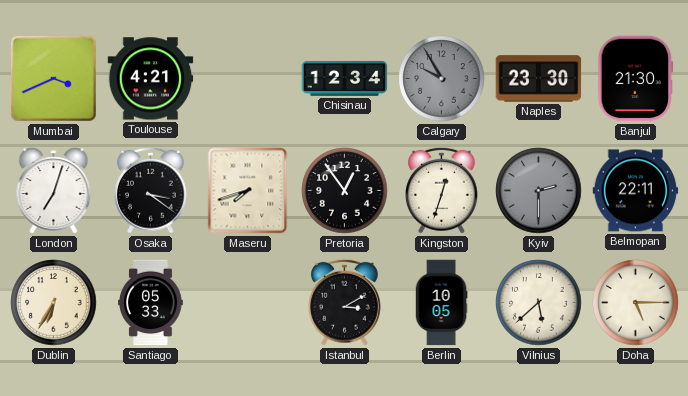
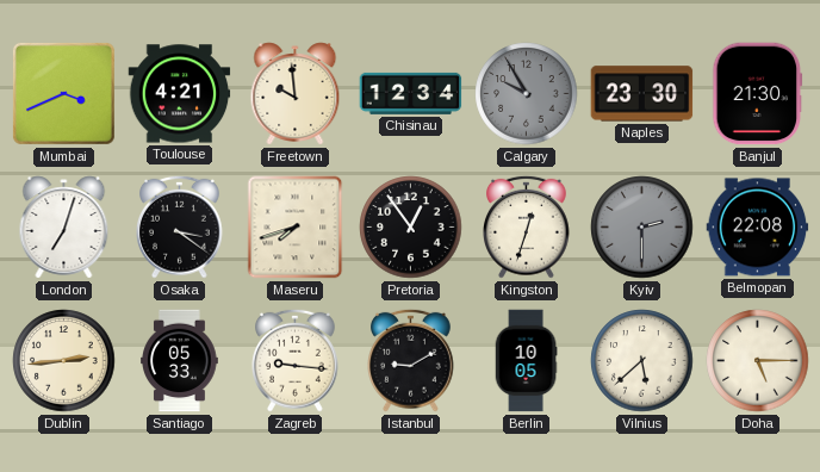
Freetown: none -> 9:59
Belmopan: 22:11 -> 22:08
Dublin: 6:35 -> 2:44
Zagreb: none -> 9:16
Istanbul: 3:10 -> 9:10
